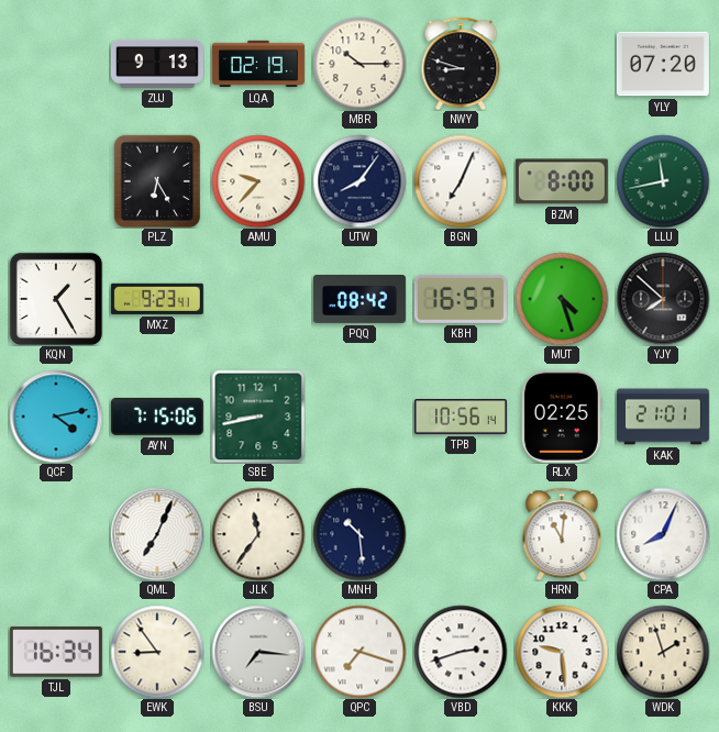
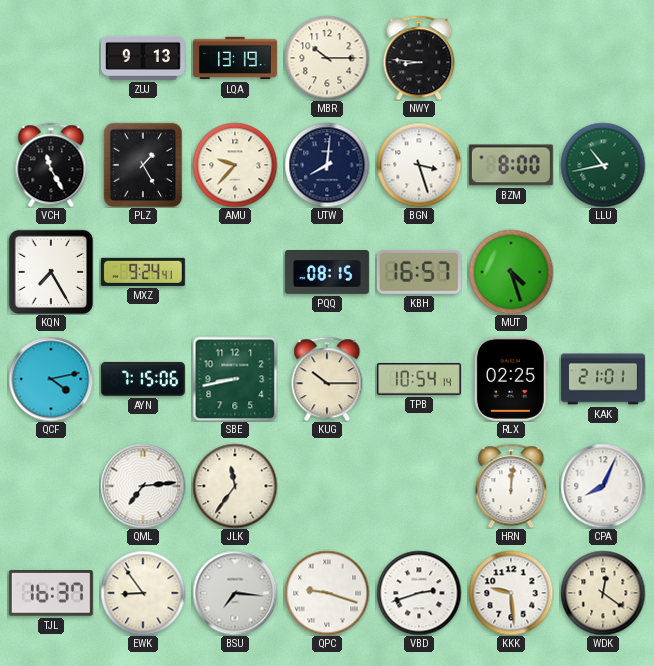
LQA: 02:19 -> 13:19
NWY: 8:48 -> 8:46
YLY: 07:20 -> none
VCH: none -> 11:25
PLZ: 6:25 -> 1:25
UTW: 8:06 -> 8:01
BGN: 7:04 -> 3:27
LLU: 11:43 -> 10:43
KQN: 1:25 -> 7:25
MXZ: 9:23 -> 9:24
PQQ: 08:42 -> 08:15
YJY: 7:52 -> none
KUG: none -> 10:15
TPB: 10:56 -> 10:54
QML: 7:04 -> 7:14
MNH: 10:29 -> none
HRN: 11:01 -> 12:01
TJL: 16:34 -> 16:37
QPC: 7:18 -> 9:18
WDK: 1:57 -> 12:21
